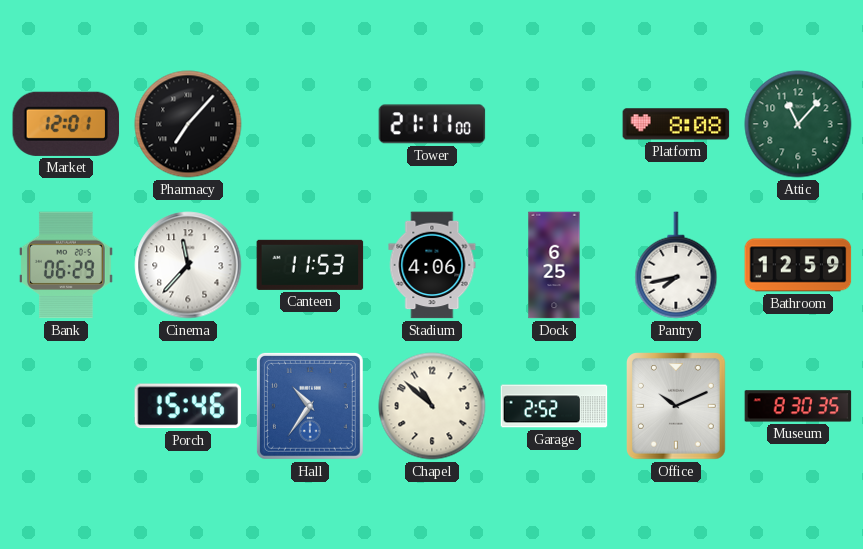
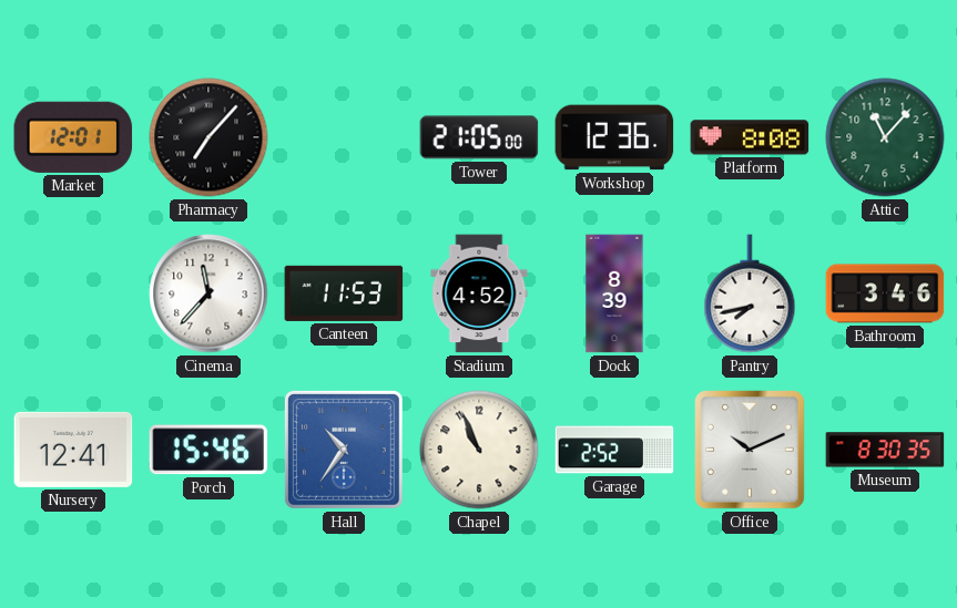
Tower: 21:11 -> 21:05
Workshop: none -> 12:36
Bank: 06:29 -> none
Stadium: 4:06 -> 4:52
Dock: 6:25 -> 8:39
Bathroom: 12:59 -> 3:46
Nursery: none -> 12:41
Chapel: 10:52 -> 10:56
